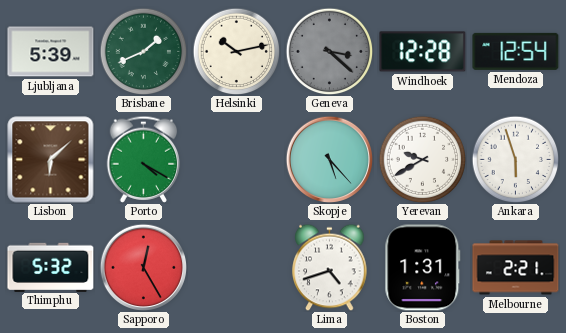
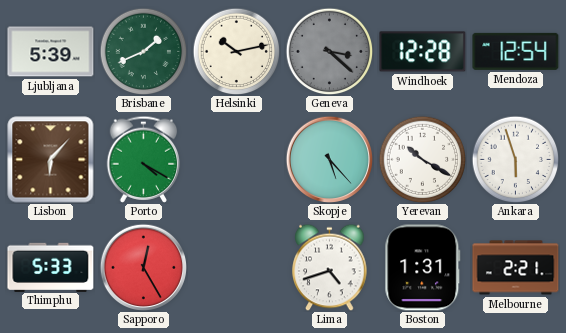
Lisbon: 6:08 -> 6:07
Yerevan: 9:40 -> 10:20
Thimphu: 5:32 -> 5:33
